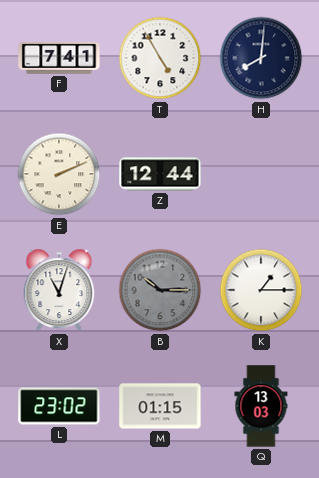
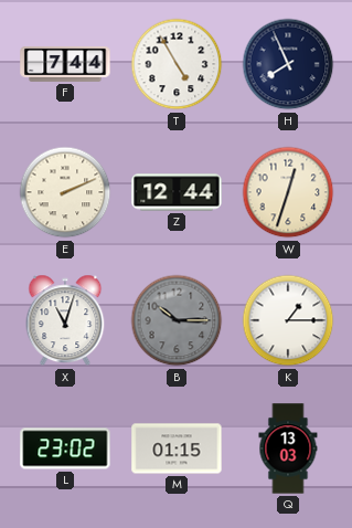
F: 7:41 -> 7:44
H: 8:01 -> 7:56
W: none -> 12:33
